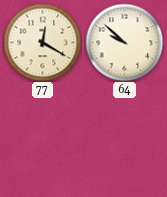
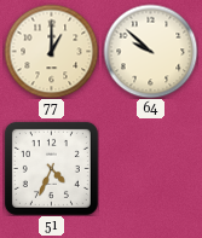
77: 12:20 -> 1:00
51: none -> 4:34
